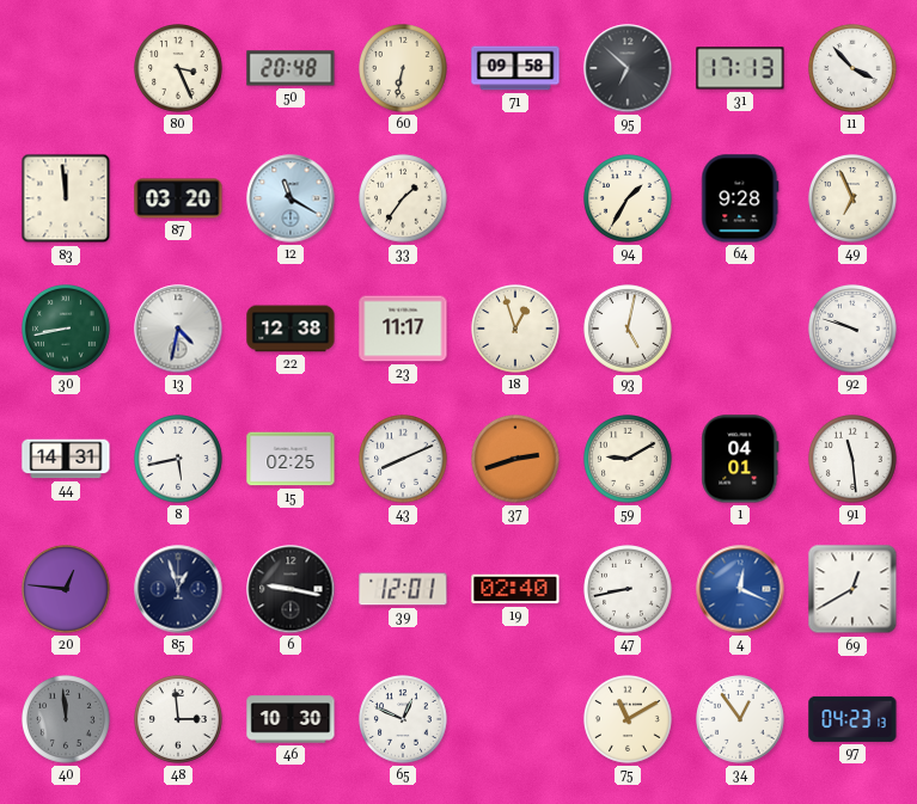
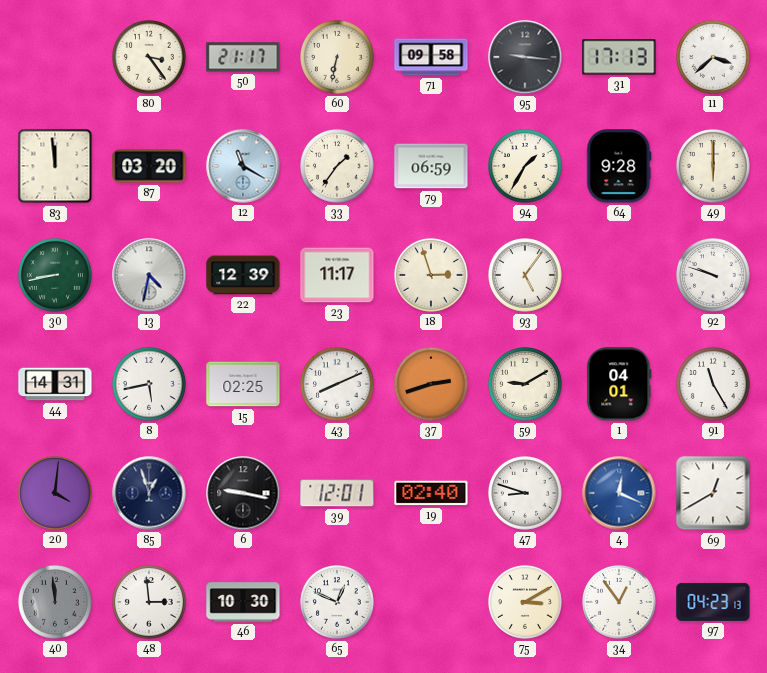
80: 3:26 -> 3:24
50: 20:48 -> 21:17
95: 6:52 -> 9:16
11: 3:53 -> 3:38
79: none -> 06:59
49: 6:56 -> 6:00
22: 12:38 -> 12:39
18: 12:57 -> 2:57
93: 5:02 -> 5:06
91: 11:29 -> 11:25
20: 12:46 -> 4:01
47: 8:43 -> 8:48
75: 11:10 -> 3:10
